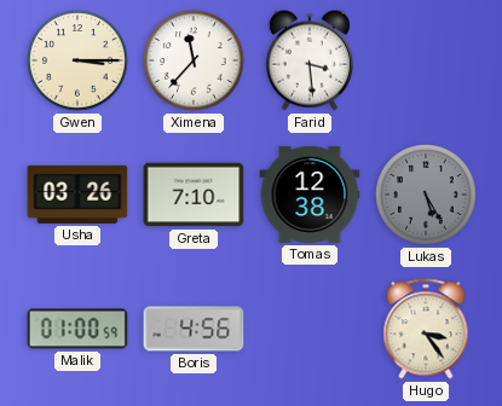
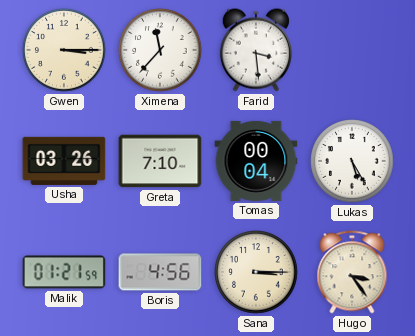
Tomas: 12:38 -> 00:04
Lukas dial: grey -> white
Malik: 01:00 -> 01:21
Sana: none -> 3:15
